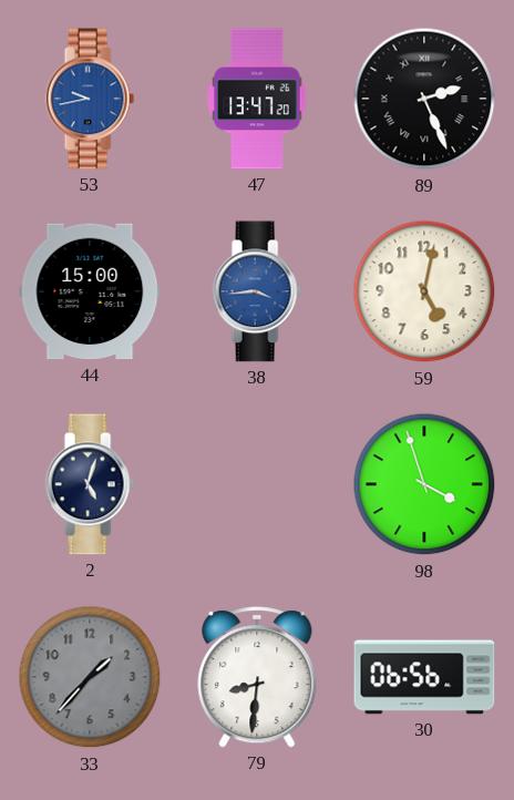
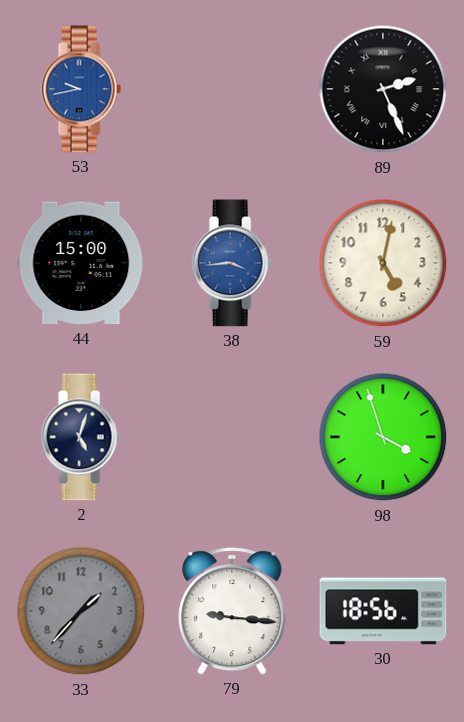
47: 13:47 -> none
79: 8:31 -> 9:16
30: 06:56 -> 18:56
